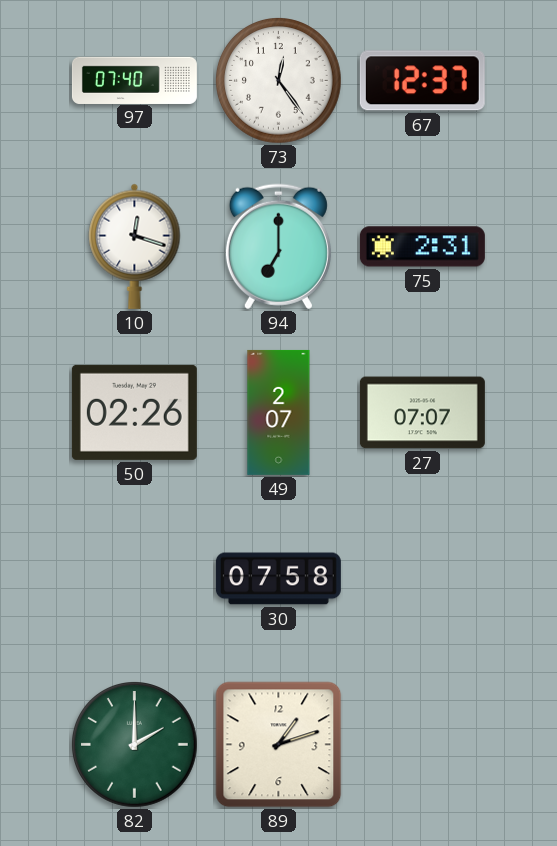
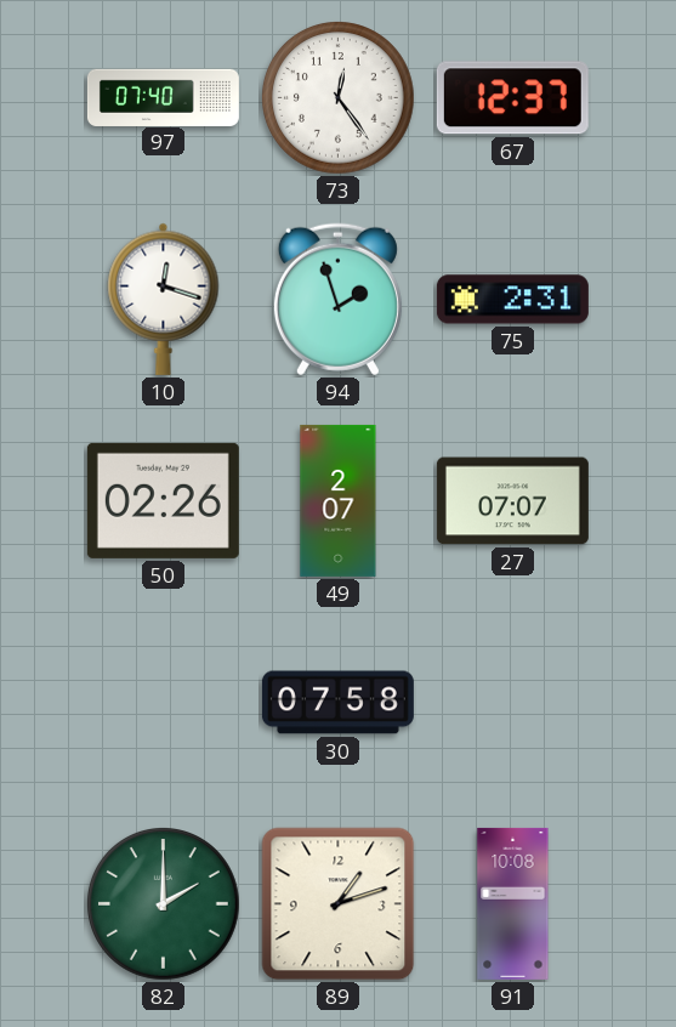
94: 7:00 -> 1:57
91: none -> 10:08
